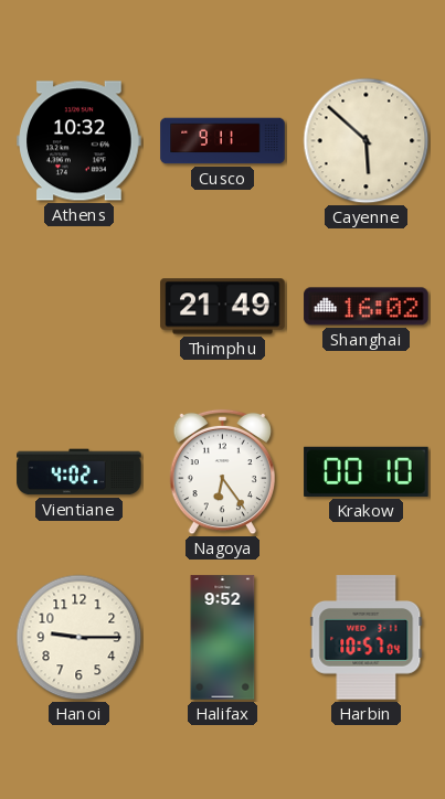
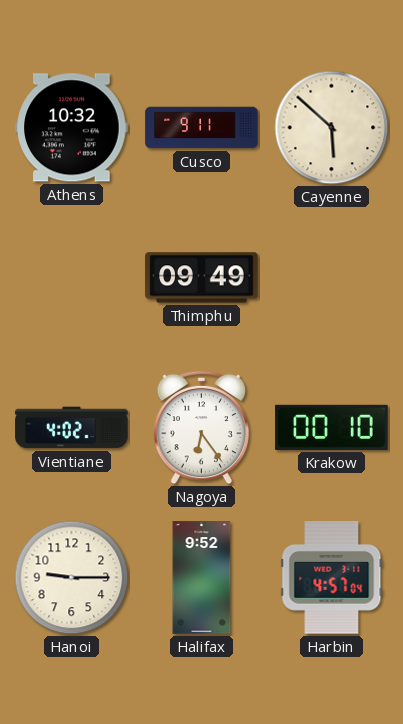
Thimphu: 21:49 -> 09:49
Shanghai: 16:02 -> none
Harbin: 10:57 -> 4:57
